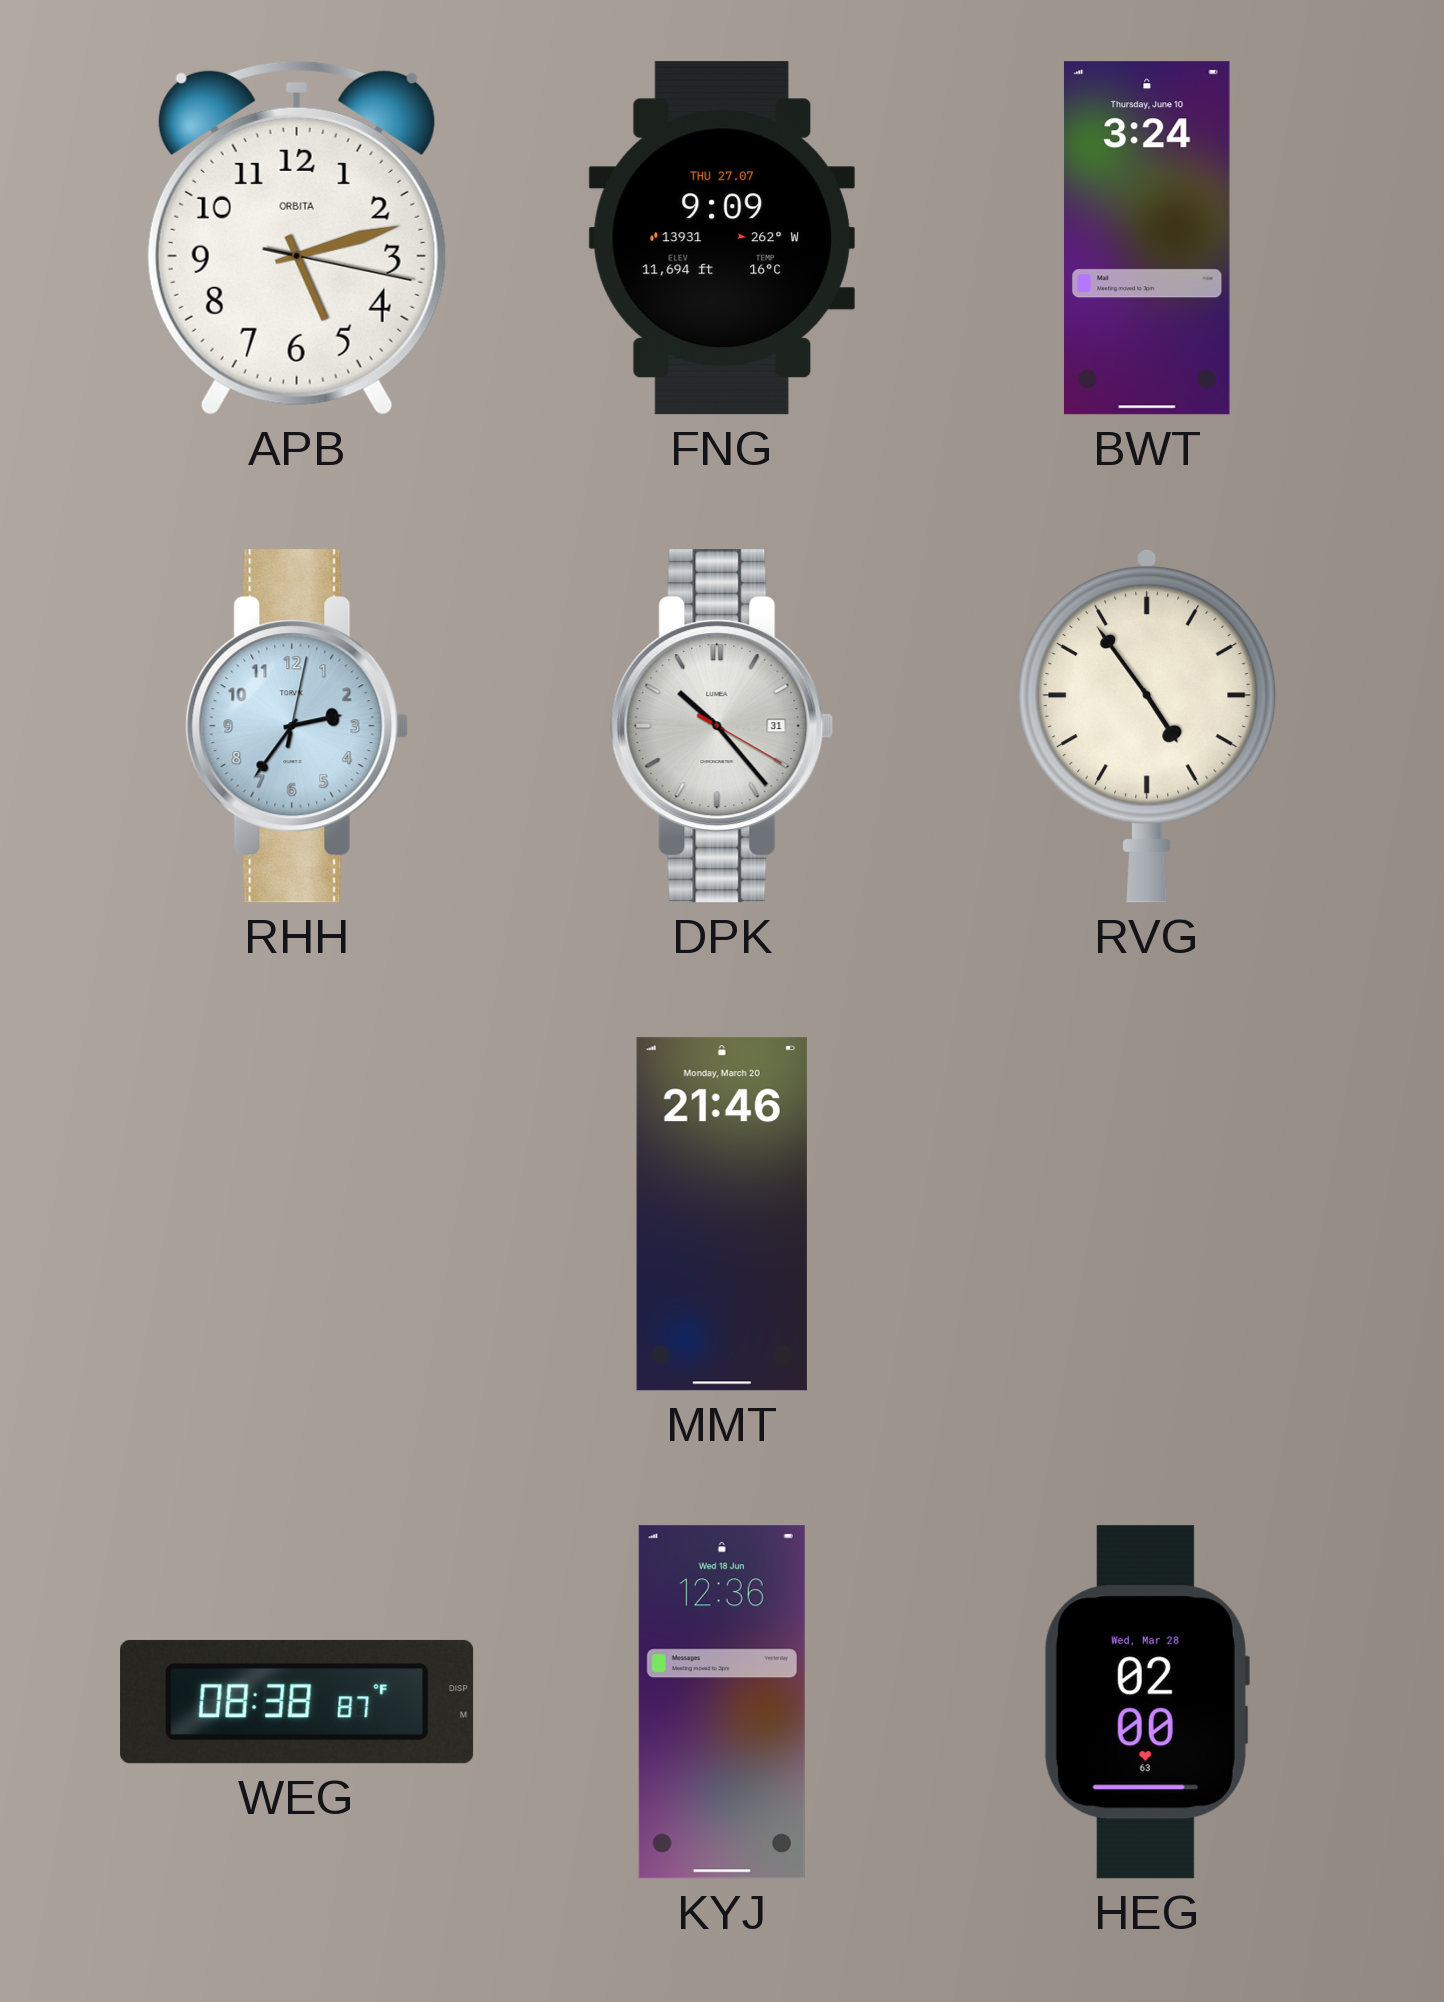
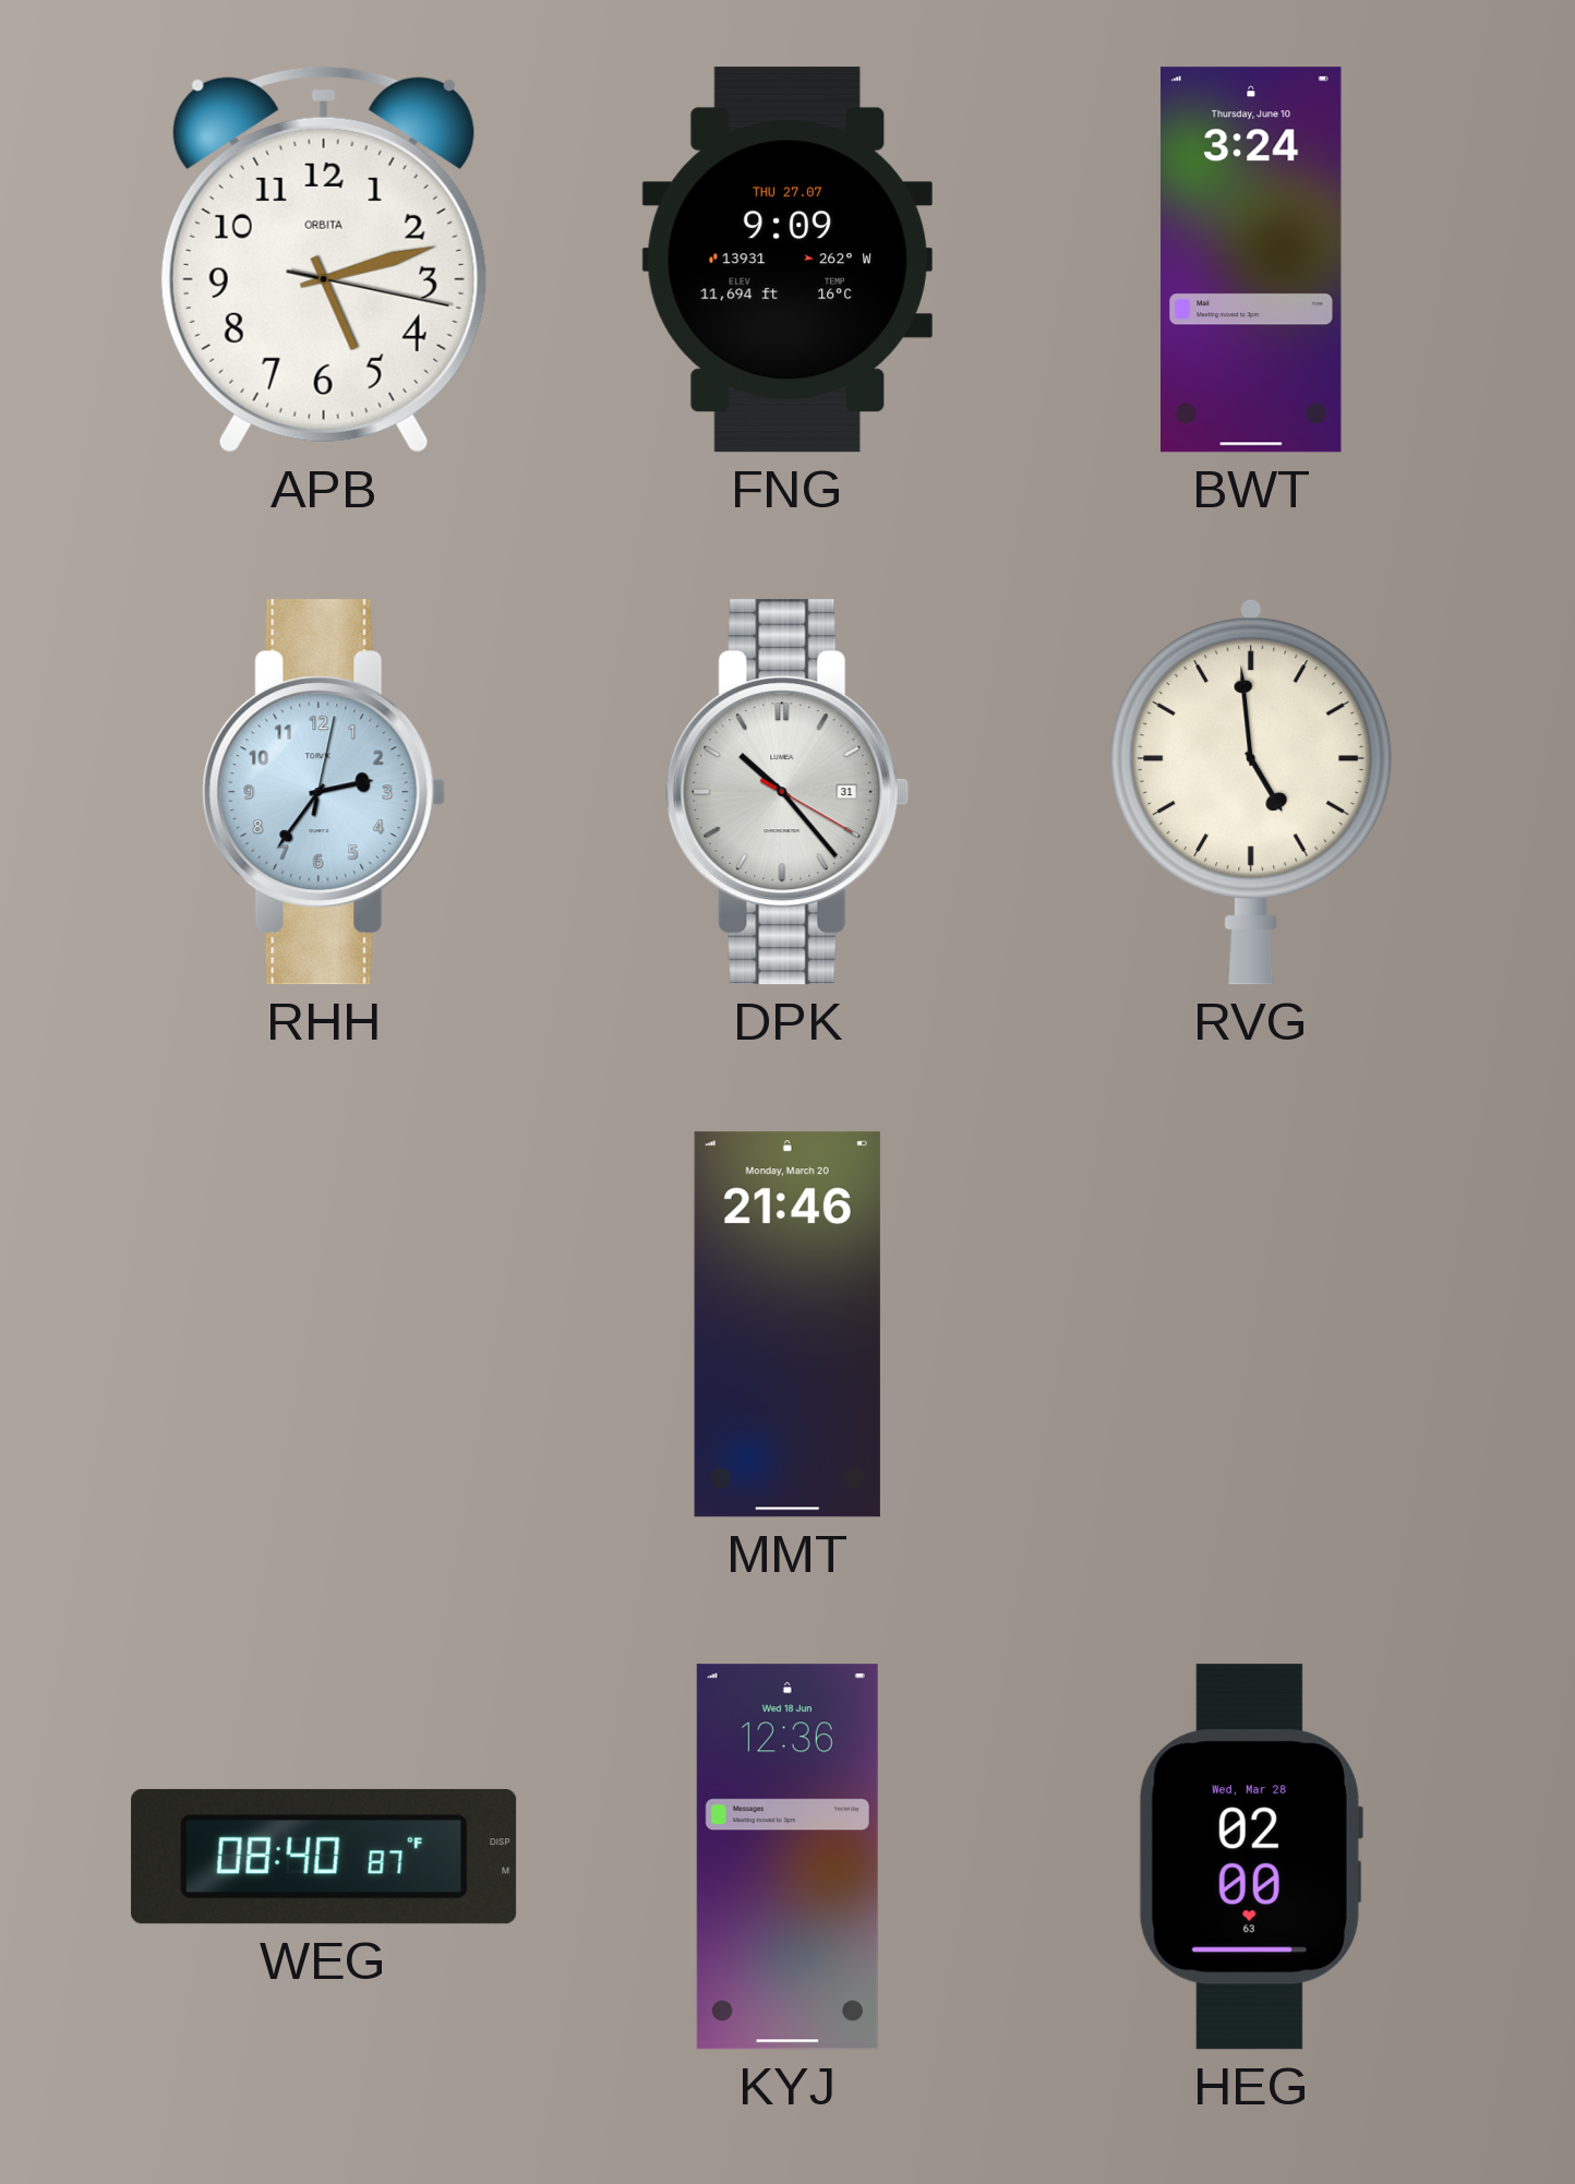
RVG: 4:54 -> 4:59
WEG: 08:38 -> 08:40
